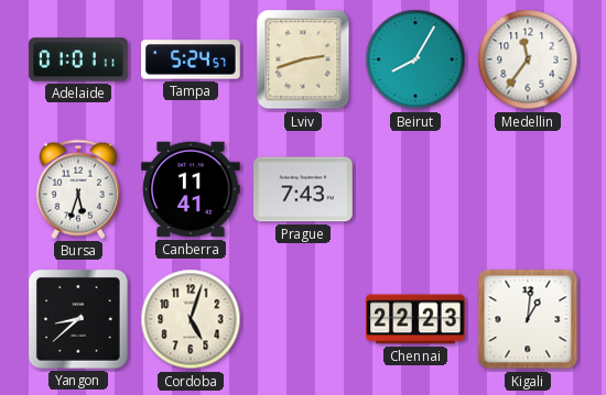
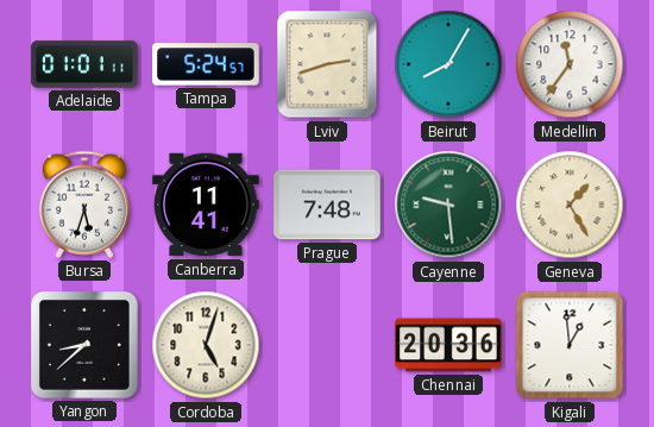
Prague: 7:43 -> 7:48
Cayenne: none -> 9:29
Geneva: none -> 1:25
Chennai: 22:23 -> 20:36
Kigali: 1:01 -> 12:59
